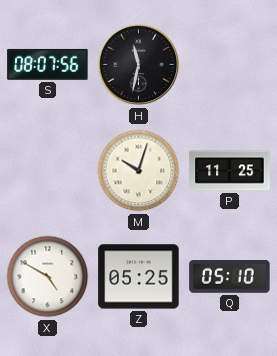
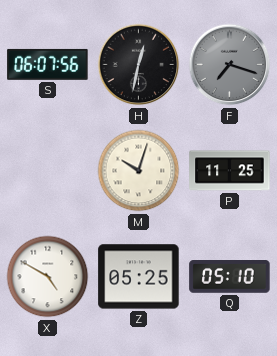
S: 08:07 -> 06:07
H: 11:32 -> 12:32
F: none -> 7:18
